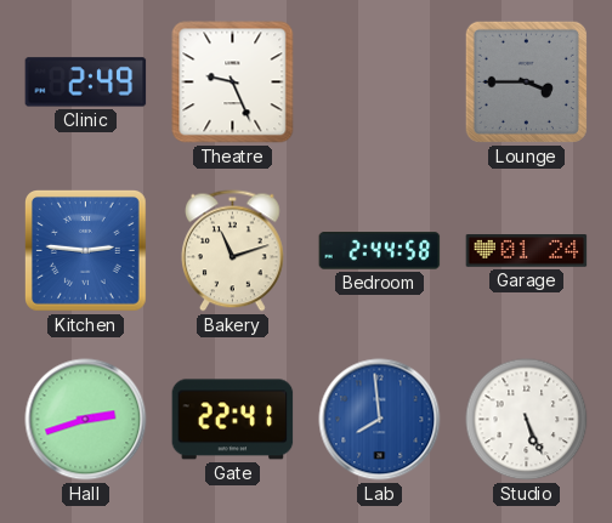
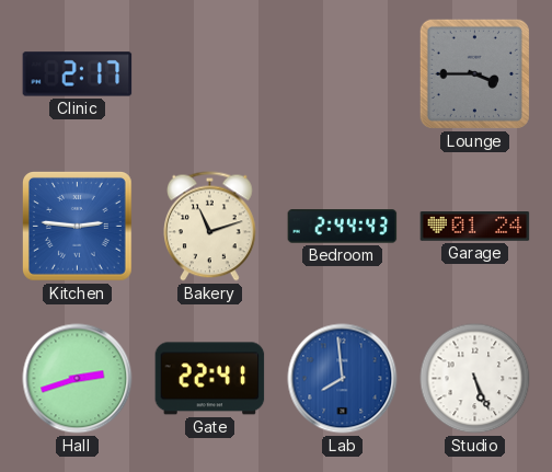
Clinic: 2:49 -> 2:17
Theatre: 9:26 -> none
Bedroom: 2:44:58 -> 2:44:43
